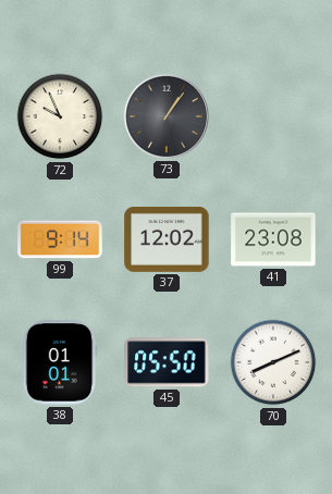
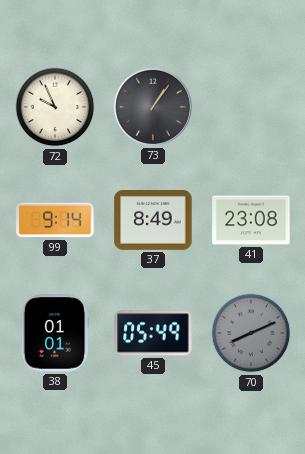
37: 12:02 -> 8:49
45: 05:50 -> 05:49
70 dial: white -> grey
